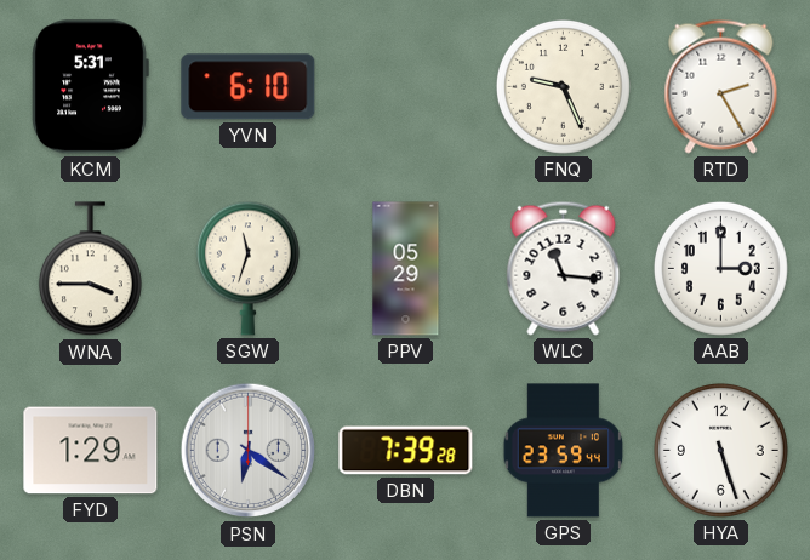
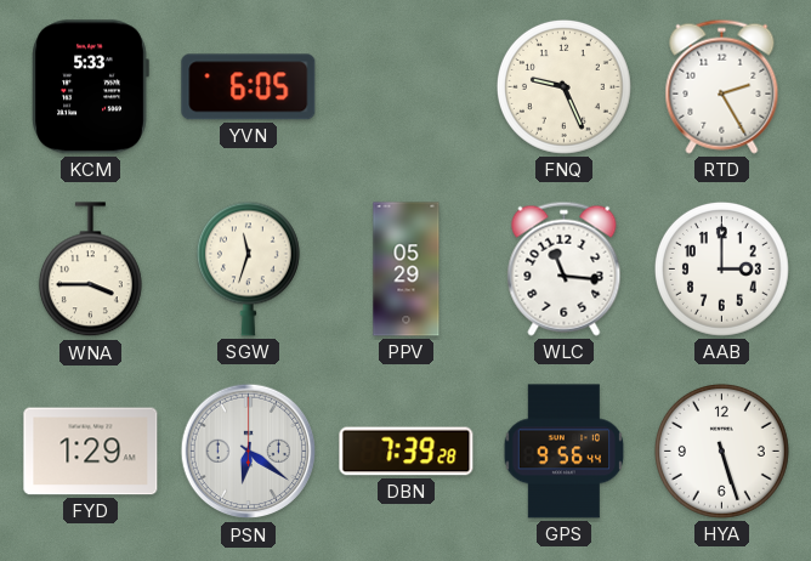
KCM: 5:31 -> 5:33
YVN: 6:10 -> 6:05
GPS: 23:59 -> 9:56
